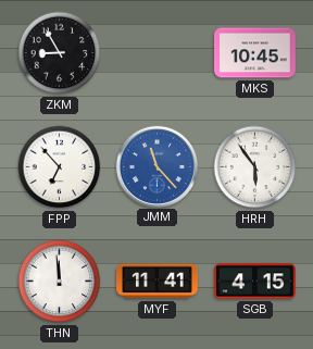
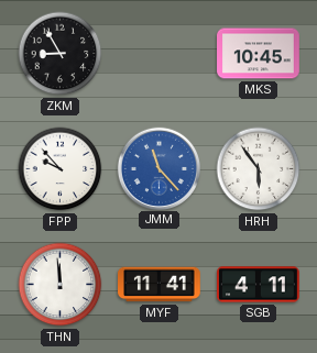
FPP: 6:53 -> 9:53
SGB: 4:15 -> 4:11
